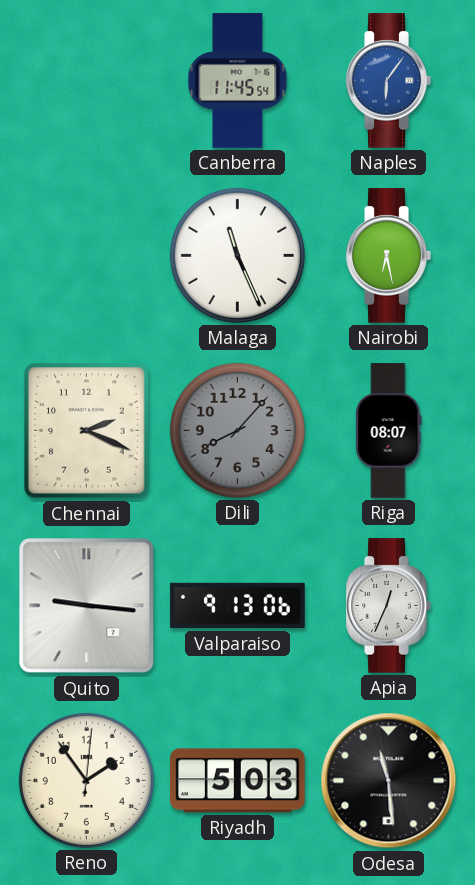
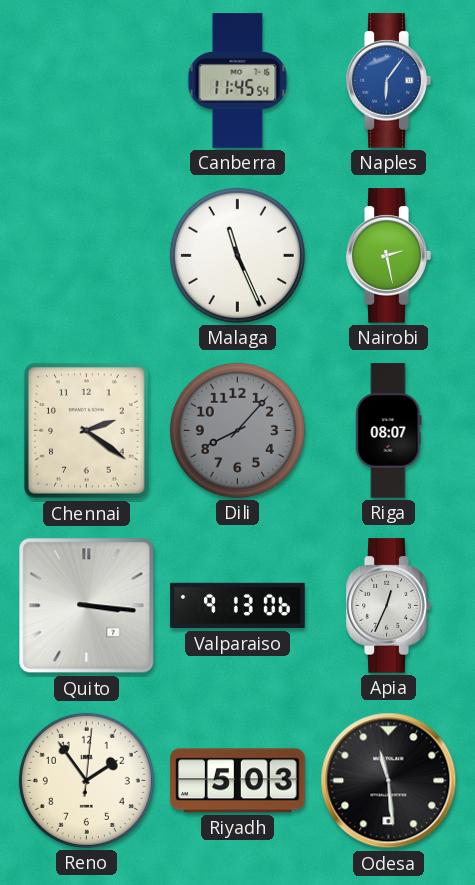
Nairobi: 6:28 -> 2:28
Chennai: 2:19 -> 2:21
Quito: 9:16 -> 3:16
